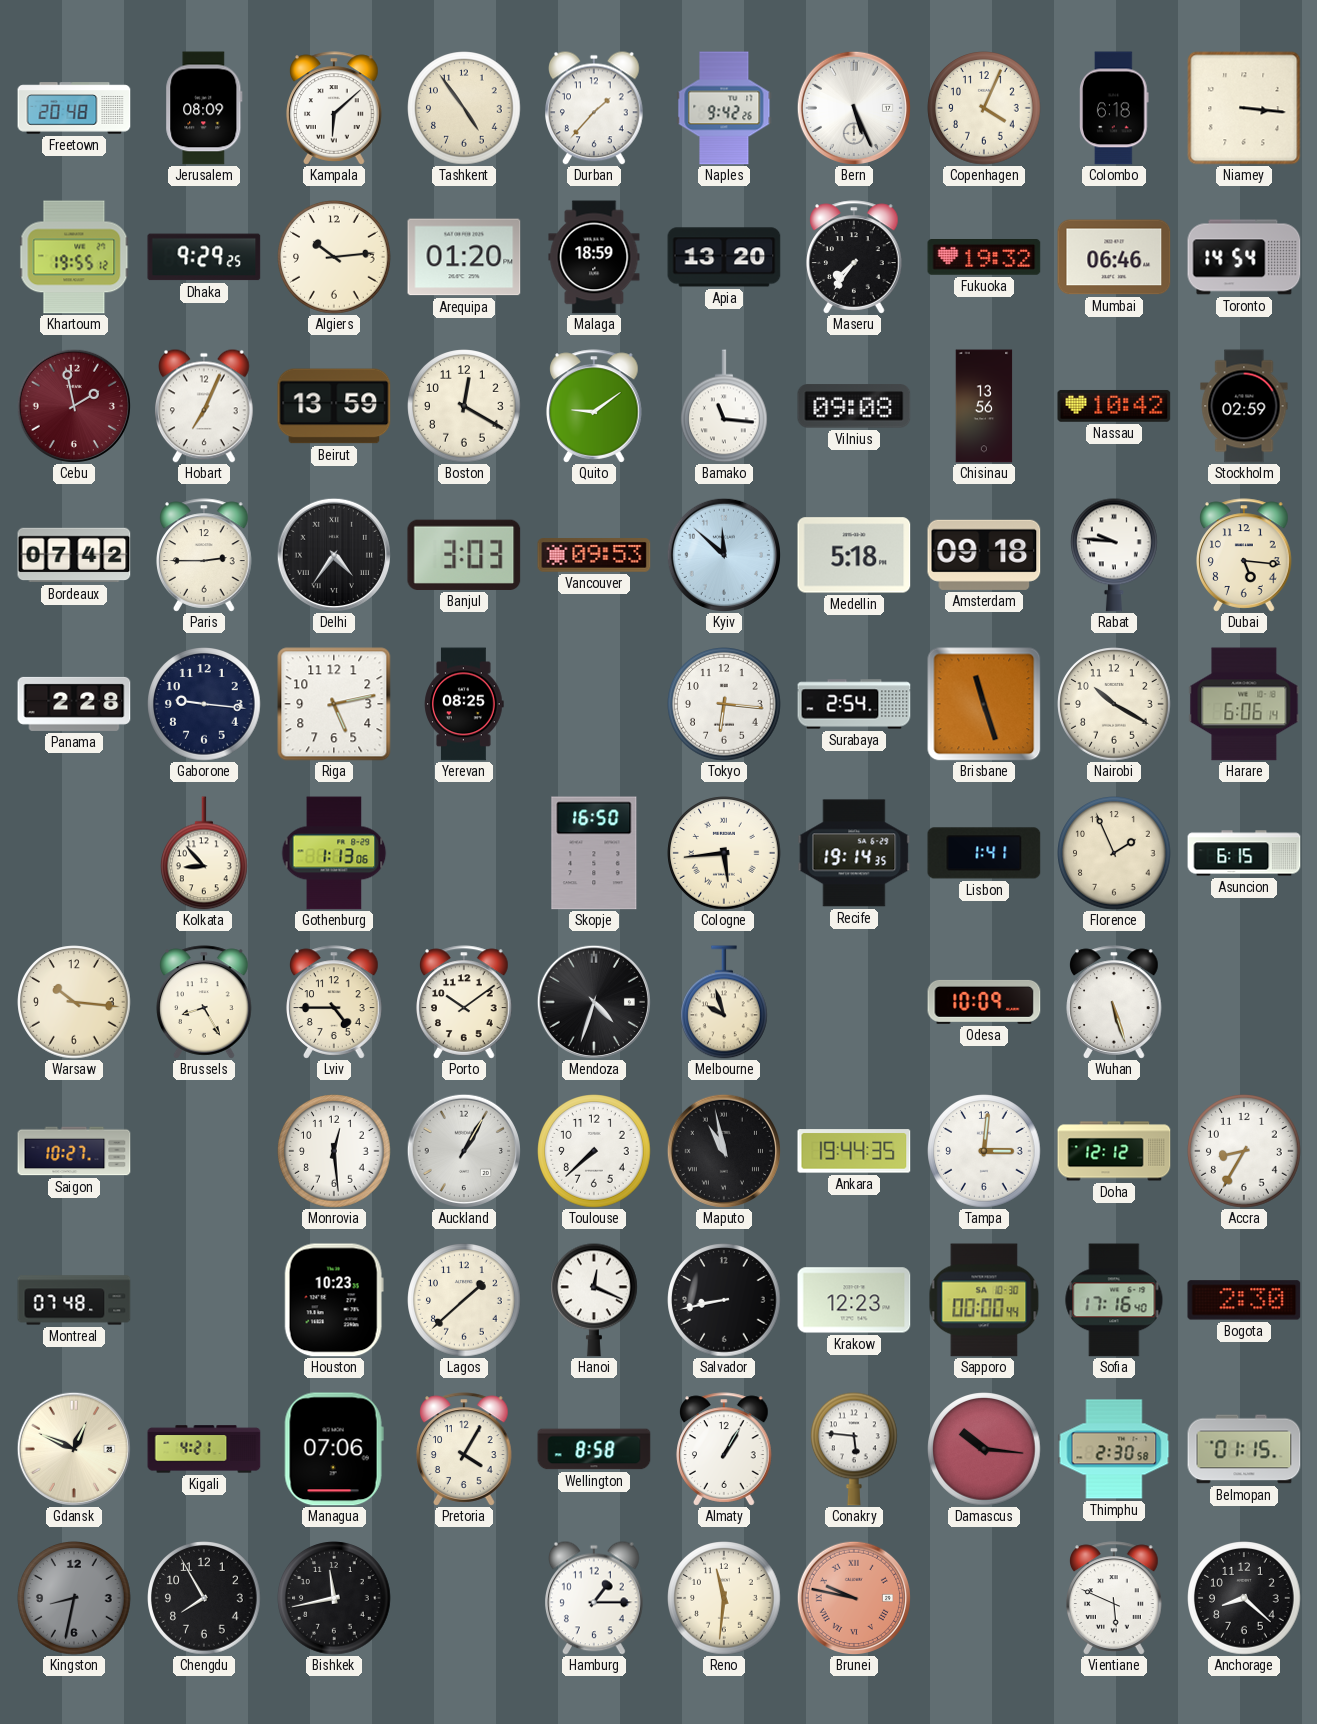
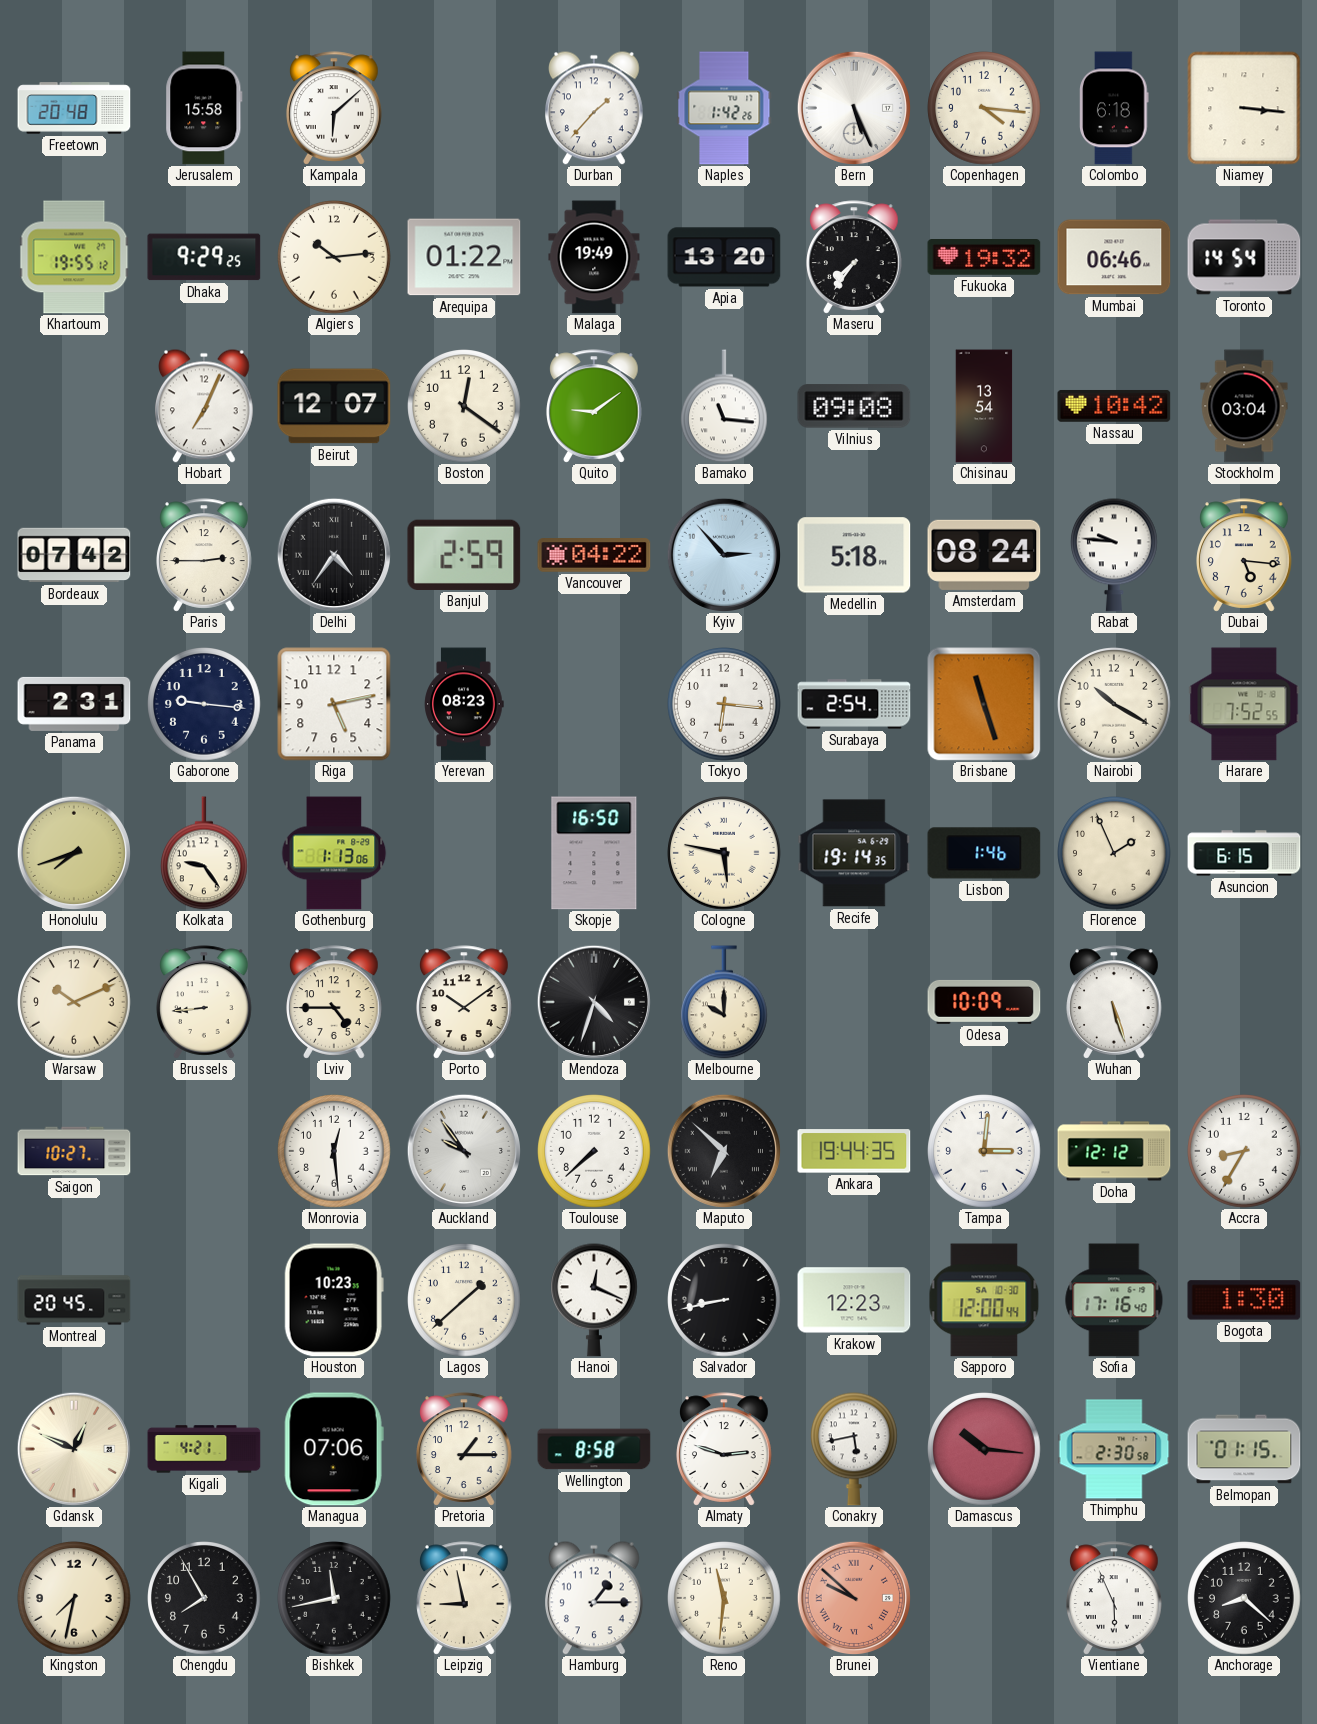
Jerusalem: 08:09 -> 15:58
Tashkent: 4:54 -> none
Naples: 9:42 -> 1:42
Copenhagen: 4:04 -> 4:16
Arequipa: 01:20 -> 01:22
Malaga: 18:59 -> 19:49
Cebu: 1:58 -> none
Beirut: 13:59 -> 12:07
Boston: 12:20 -> 12:21
Chisinau: 13:56 -> 13:54
Stockholm: 02:59 -> 03:04
Banjul: 3:03 -> 2:59
Vancouver: 09:53 -> 04:22
Kyiv: 11:52 -> 2:53
Amsterdam: 09:18 -> 08:24
Panama: 2:28 -> 2:31
Yerevan: 08:25 -> 08:23
Harare: 6:06 -> 7:52
Honolulu: none -> 7:42
Kolkata: 8:53 -> 9:24
Cologne: 5:44 -> 5:47
Lisbon: 1:41 -> 1:46
Warsaw: 10:16 -> 10:11
Brussels: 8:25 -> 8:44
Melbourne: 9:57 -> 10:00
Auckland: 1:05 -> 9:54
Maputo: 10:58 -> 6:52
Montreal: 07:48 -> 20:45
Sapporo: 00:00 -> 12:00
Bogota: 2:30 -> 1:30
Pretoria: 4:05 -> 1:15
Almaty: 1:05 -> 2:48
Conakry: 5:46 -> 5:43
Kingston: 8:32 -> 7:32
Kingston dial: grey -> cream
Leipzig: none -> 8:58
Brunei: 9:47 -> 9:52
Vientiane: 5:49 -> 5:56
